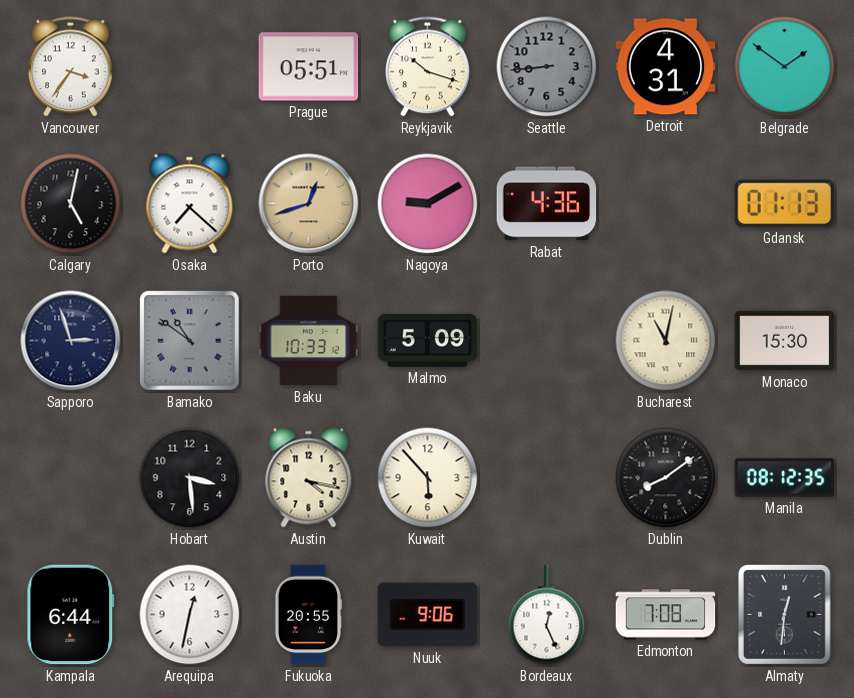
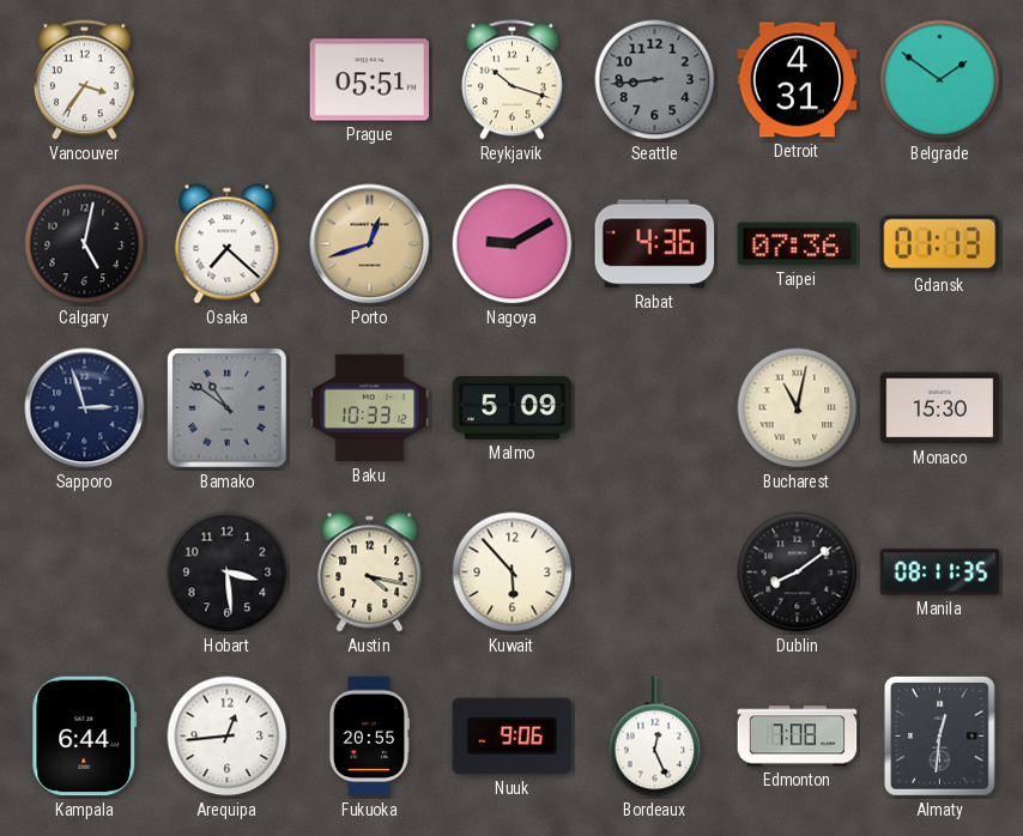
Taipei: none -> 07:36
Manila: 08:12 -> 08:11
Arequipa: 12:32 -> 12:44
